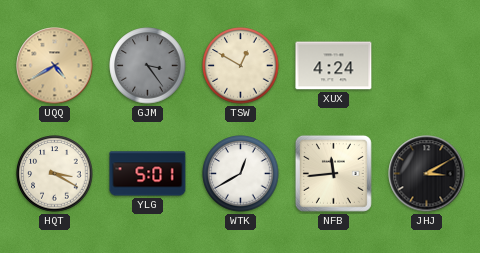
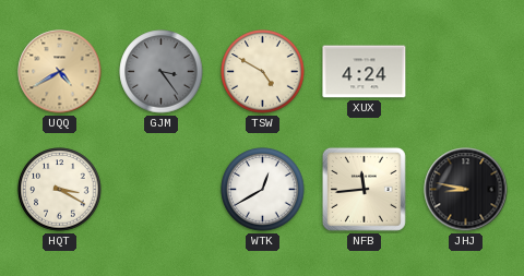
TSW: 12:50 -> 4:50
YLG: 5:01 -> none
JHJ: 3:10 -> 8:47
